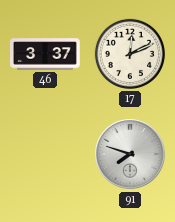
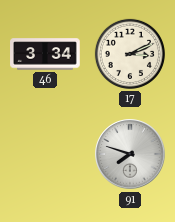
46: 3:37 -> 3:34
17: 12:11 -> 3:11
